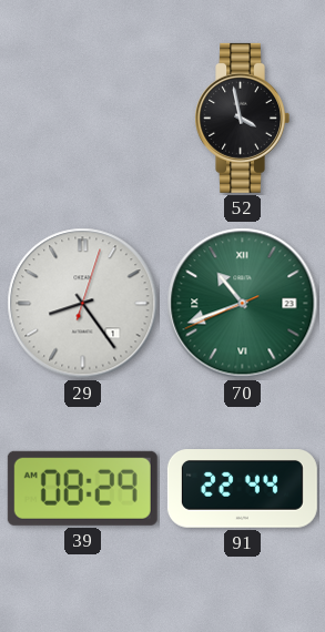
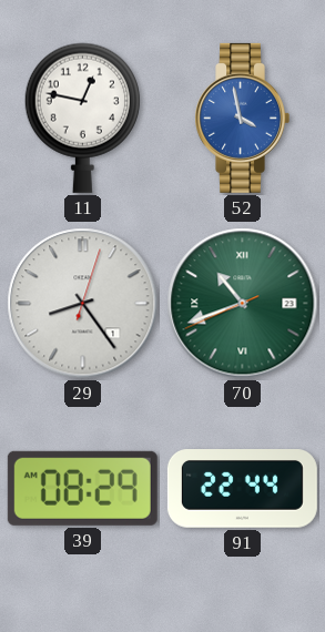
11: none -> 12:47
52 dial: black -> blue
